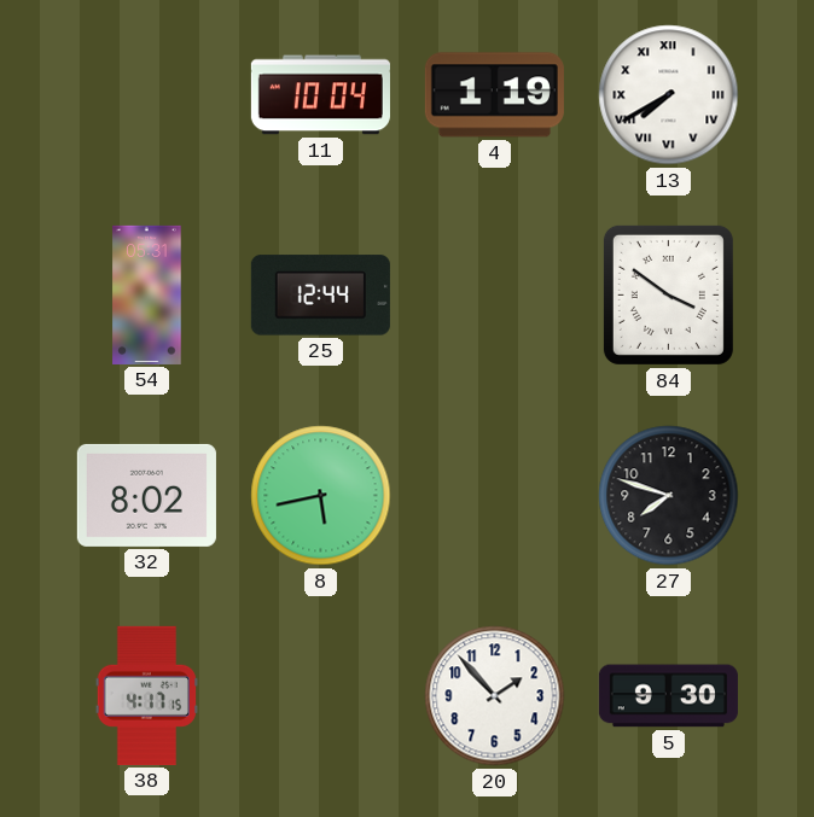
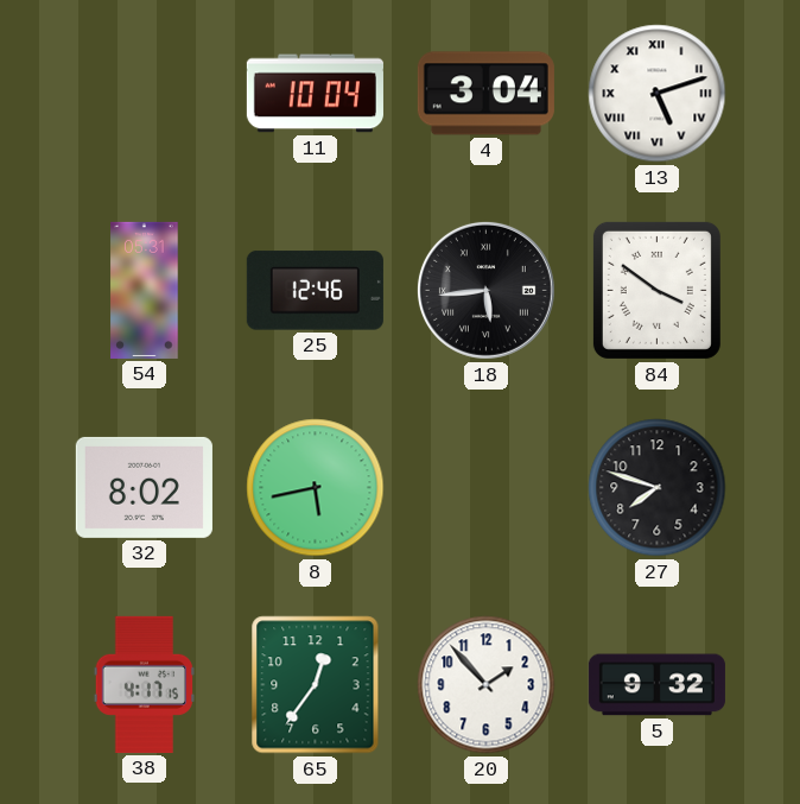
4: 1:19 -> 3:04
13: 7:40 -> 5:12
25: 12:44 -> 12:46
18: none -> 5:44
65: none -> 12:36
5: 9:30 -> 9:32
